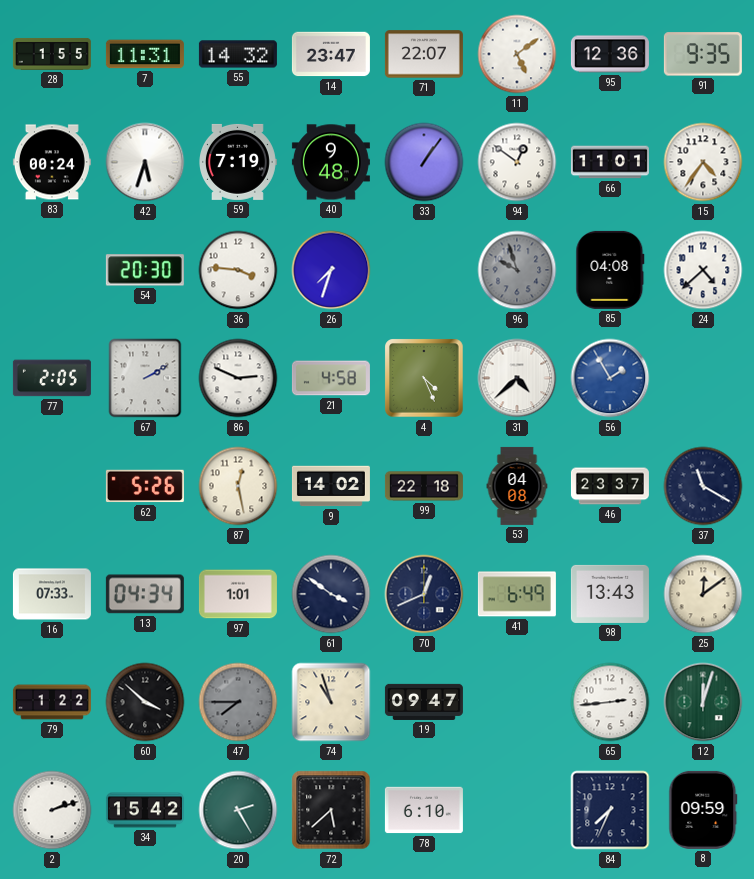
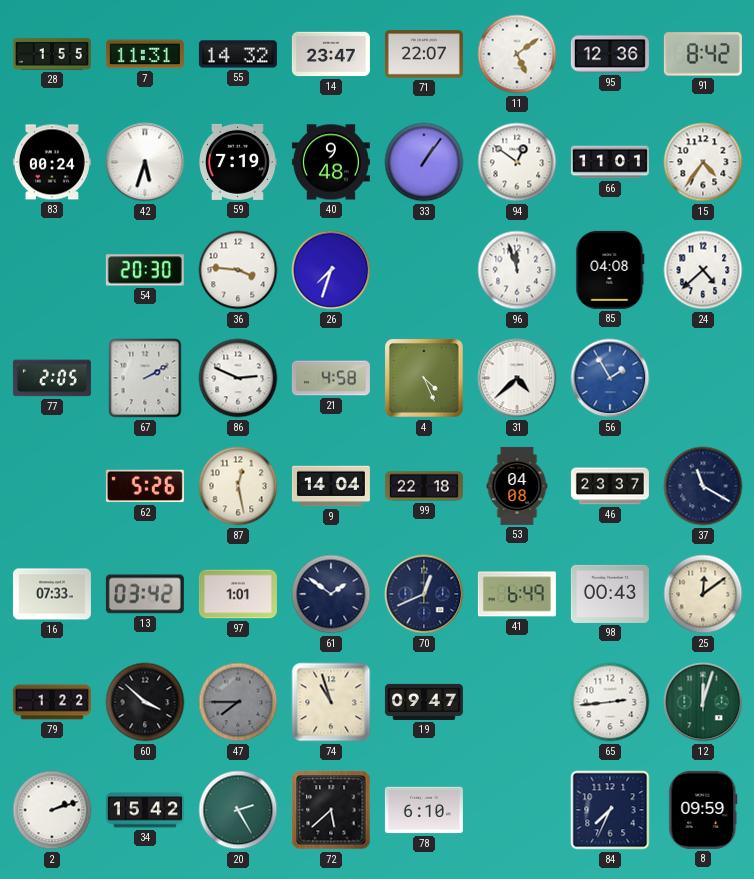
91: 9:35 -> 8:42
96: 9:57 -> 11:57
96 dial: grey -> white
9: 14:02 -> 14:04
13: 04:34 -> 03:42
61: 3:51 -> 1:51
98: 13:43 -> 00:43
